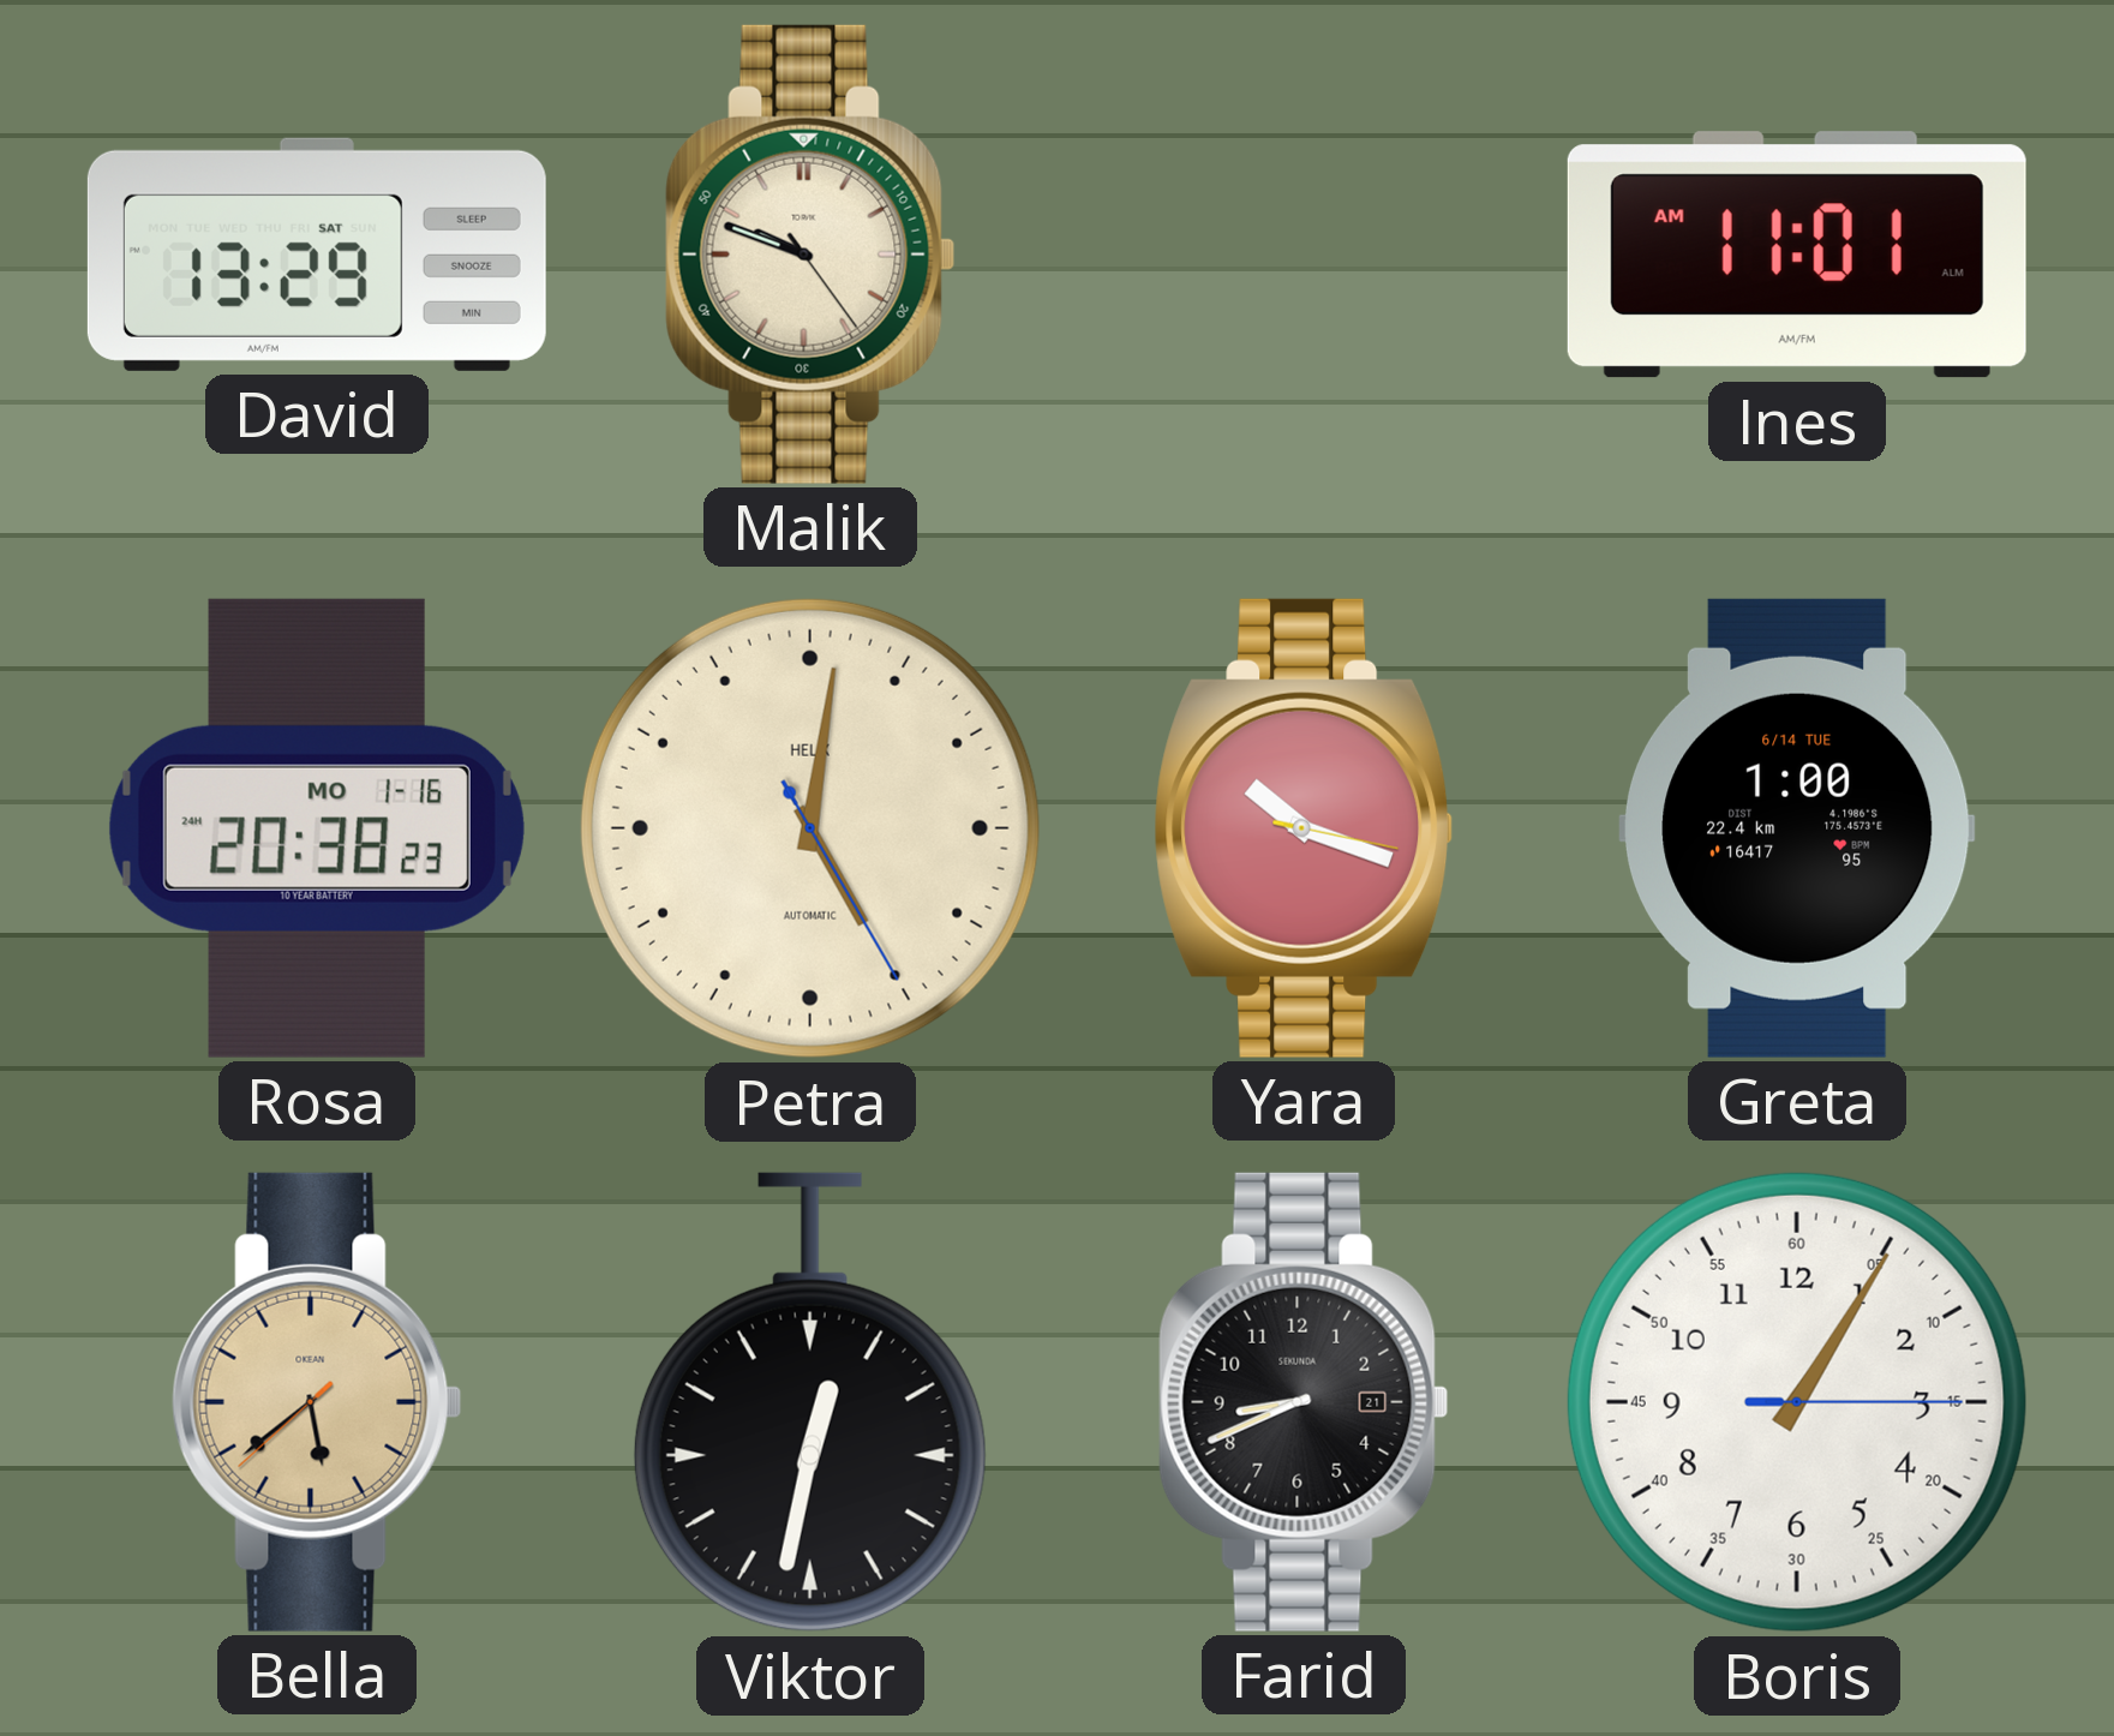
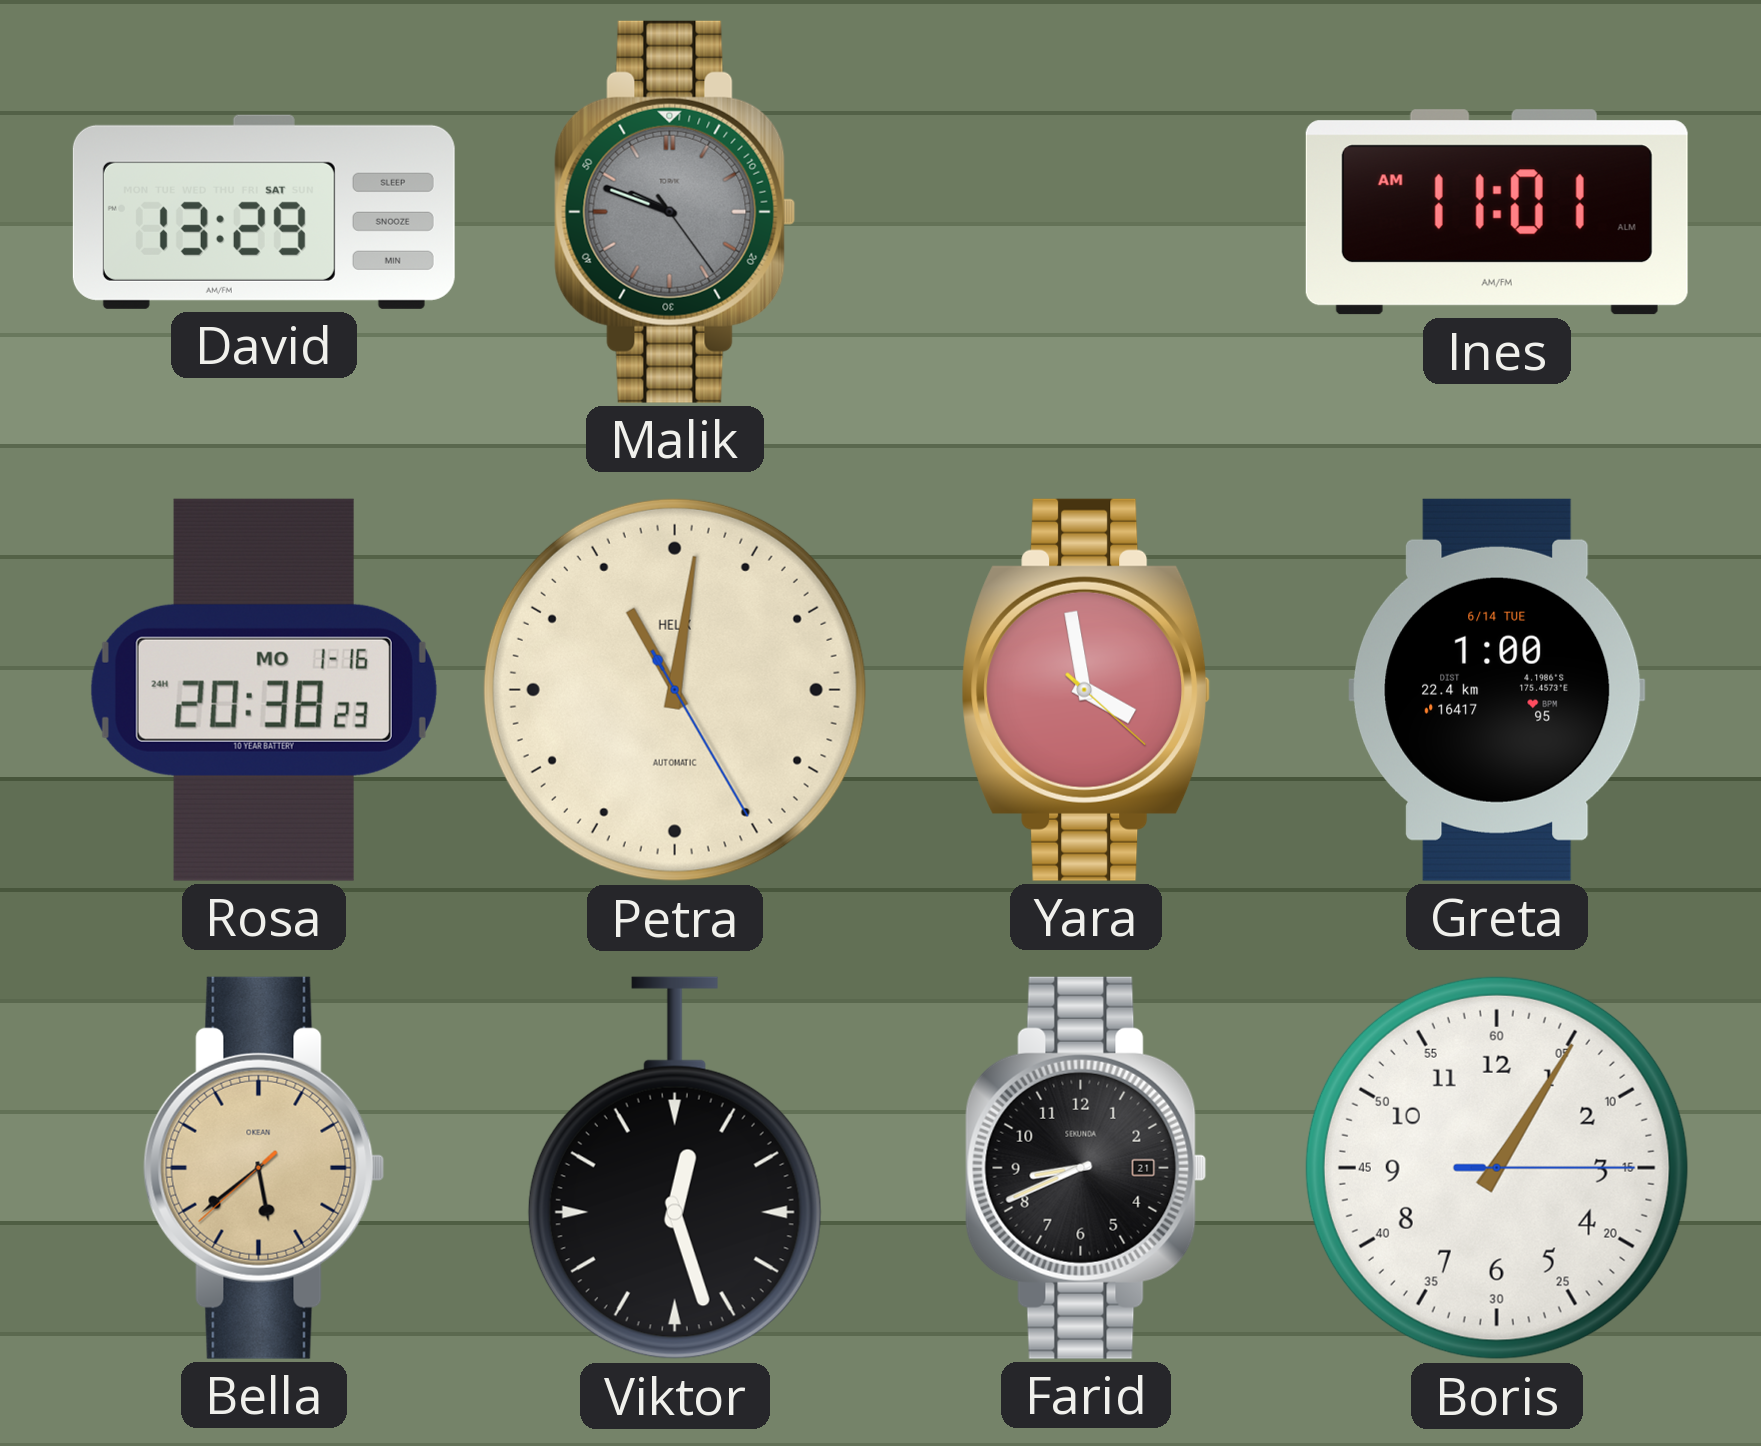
Malik dial: cream -> grey
Petra: 5:01 -> 11:01
Yara: 10:18 -> 3:58
Viktor: 12:32 -> 12:27
